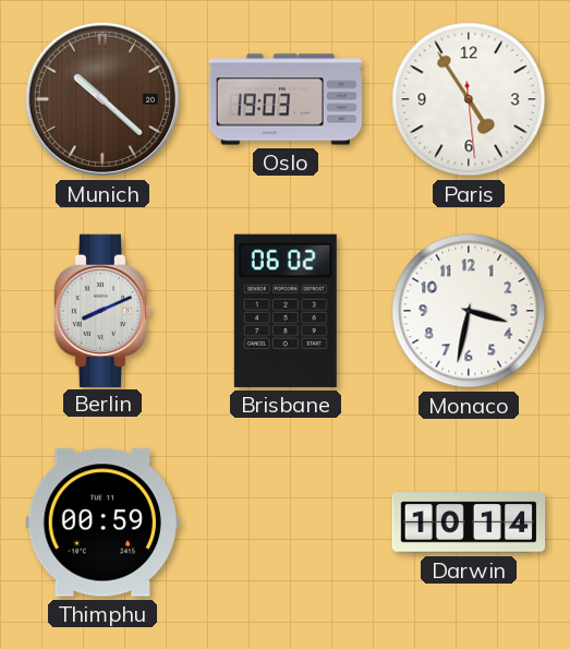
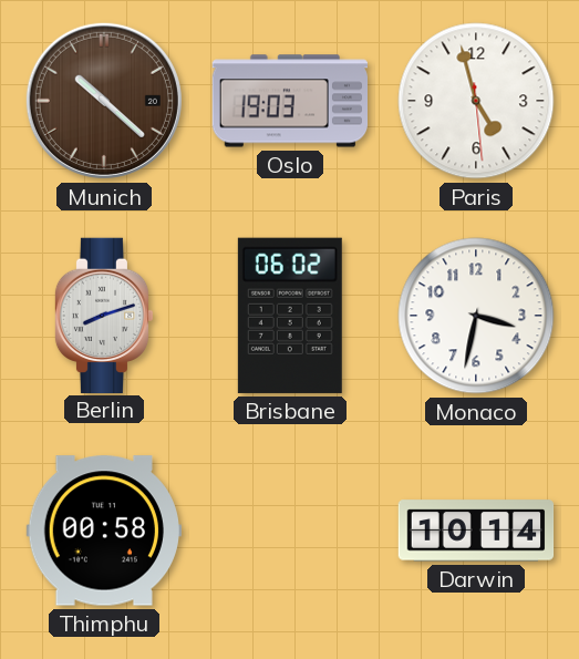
Paris: 4:54 -> 4:57
Berlin: 8:11 -> 8:12
Thimphu: 00:59 -> 00:58
